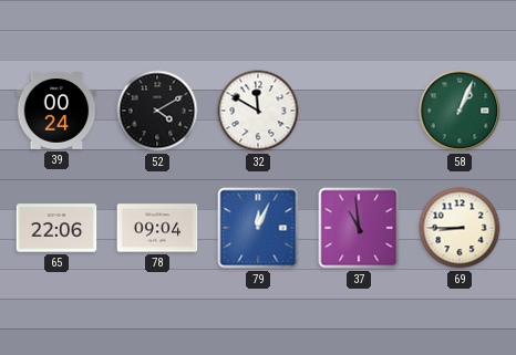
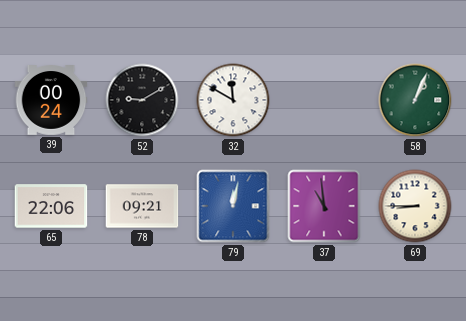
52: 4:10 -> 9:10
78: 09:04 -> 09:21
79: 12:04 -> 12:02
